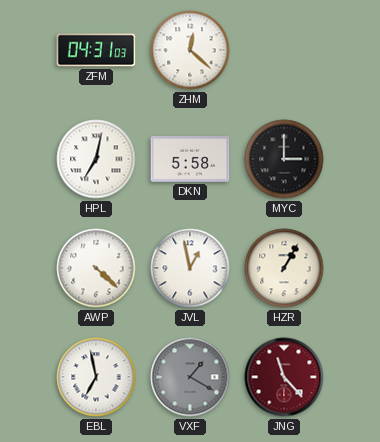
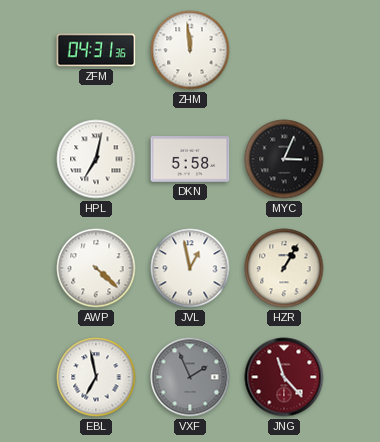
ZFM: 04:31:03 -> 04:31:36
ZHM: 12:22 -> 11:59
MYC: 3:00 -> 3:04
VXF: 1:20 -> 1:56
